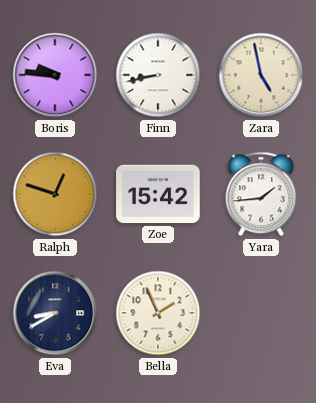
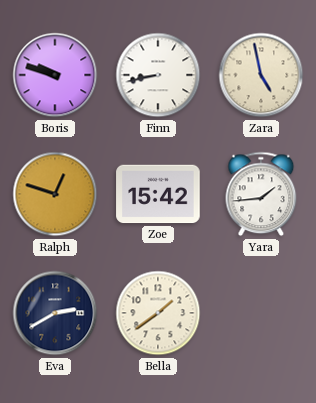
Boris: 9:46 -> 9:48
Eva: 8:40 -> 2:40
Bella: 1:56 -> 1:39
